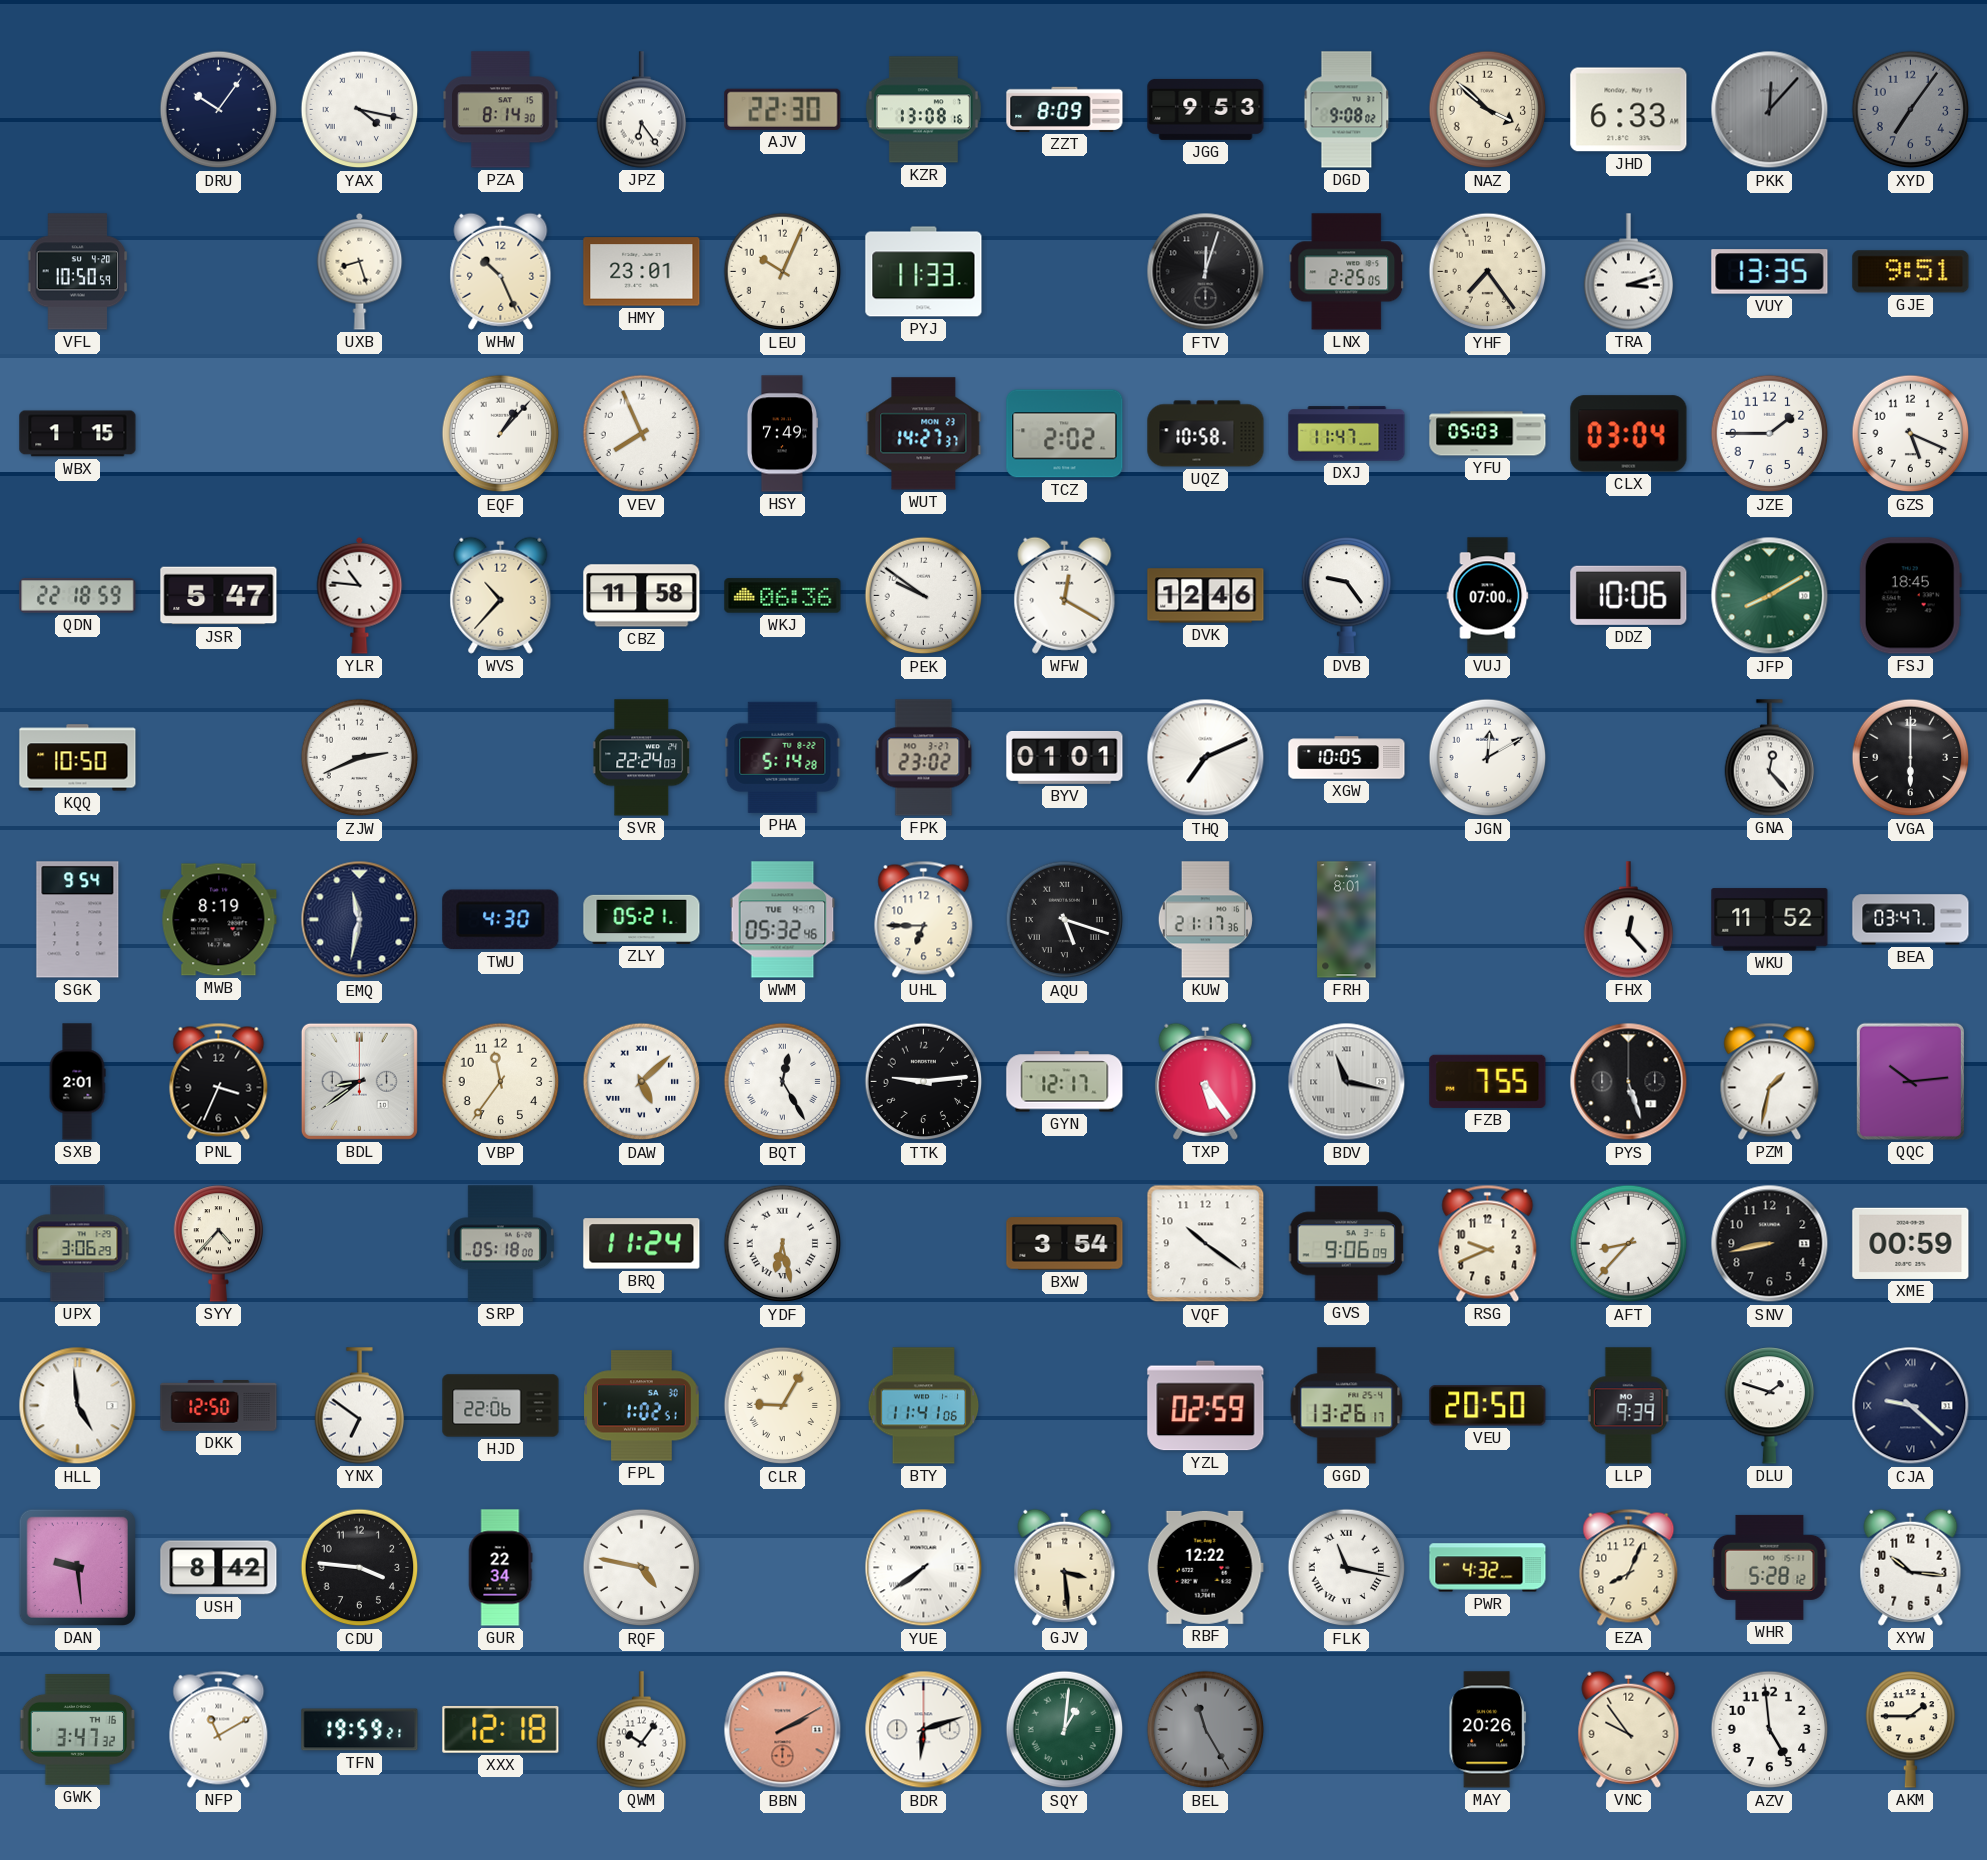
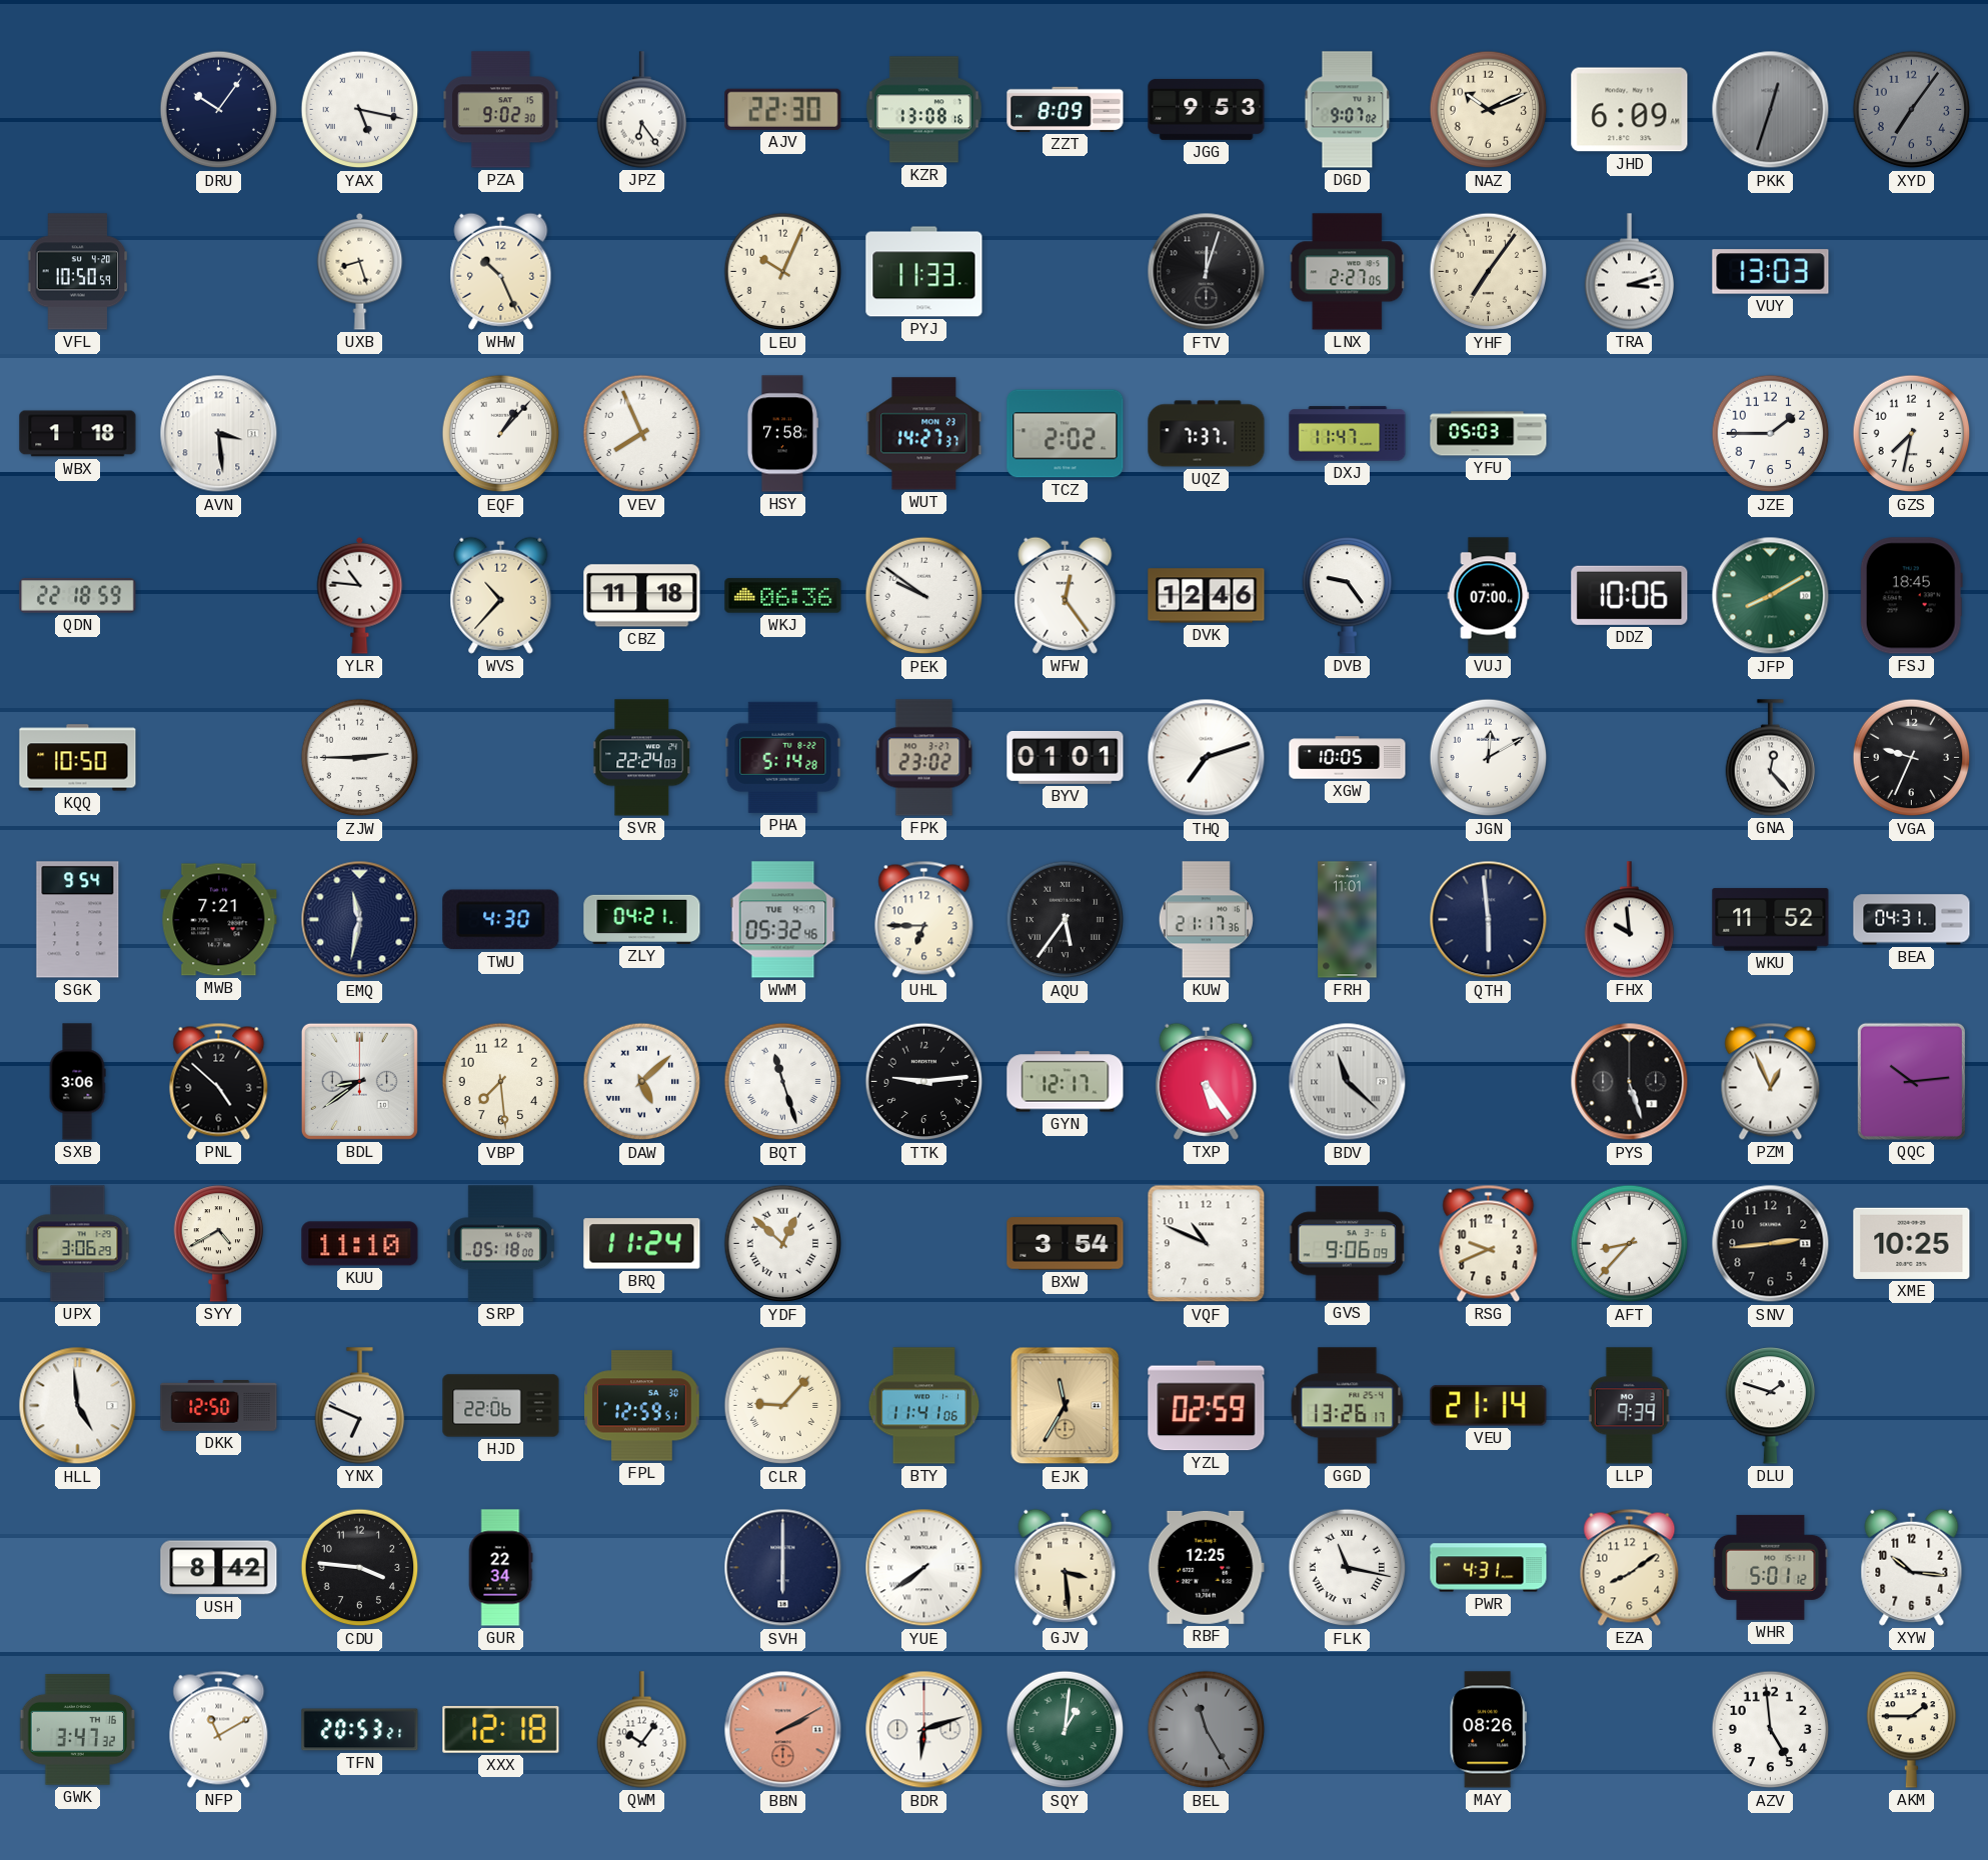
YAX: 4:17 -> 5:17
PZA: 8:14 -> 9:02
DGD: 9:08 -> 9:07
NAZ: 3:52 -> 10:11
JHD: 6:33 -> 6:09
PKK: 12:07 -> 12:33
HMY: 23:01 -> none
LNX: 2:25 -> 2:27
YHF: 7:24 -> 7:06
VUY: 13:35 -> 13:03
GJE: 9:51 -> none
WBX: 1:15 -> 1:18
AVN: none -> 3:29
HSY: 7:49 -> 7:58
UQZ: 10:58 -> 7:37
CLX: 03:04 -> none
GZS: 5:19 -> 7:32
JSR: 5:47 -> none
CBZ: 11:58 -> 11:18
WFW: 12:20 -> 12:24
ZJW: 2:41 -> 2:45
THQ: 7:11 -> 7:12
VGA: 6:00 -> 9:34
MWB: 8:19 -> 7:21
ZLY: 05:21 -> 04:21
AQU: 5:18 -> 5:36
FRH: 8:01 -> 11:01
QTH: none -> 5:59
FHX: 12:23 -> 9:59
BEA: 03:47 -> 04:31
SXB: 2:01 -> 3:06
PNL: 3:34 -> 4:52
VBP: 11:36 -> 7:29
BQT: 12:25 -> 11:27
BDV: 11:17 -> 11:22
FZB: 7:55 -> none
PZM: 1:32 -> 12:56
SYY: 4:37 -> 4:40
KUU: none -> 11:10
YDF: 6:28 -> 12:52
VQF: 10:21 -> 10:49
SNV: 8:43 -> 2:44
XME: 00:59 -> 10:25
YNX: 6:51 -> 6:49
FPL: 1:02 -> 12:59
CLR: 9:05 -> 9:07
EJK: none -> 11:35
VEU: 20:50 -> 21:14
CJA: 9:22 -> none
DAN: 9:29 -> none
RQF: 4:47 -> none
SVH: none -> 6:00
RBF: 12:22 -> 12:25
PWR: 4:32 -> 4:31
EZA: 8:04 -> 8:09
WHR: 5:28 -> 5:01
TFN: 19:59 -> 20:53
MAY: 20:26 -> 08:26
VNC: 9:54 -> none
